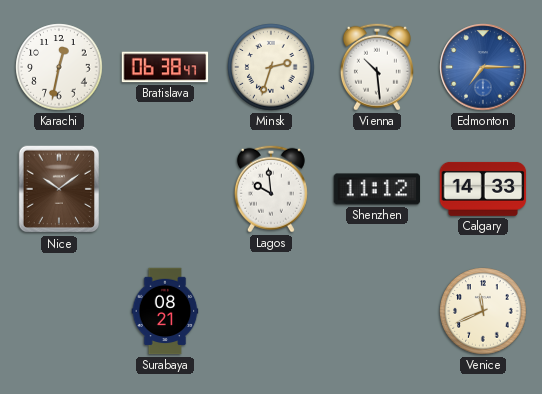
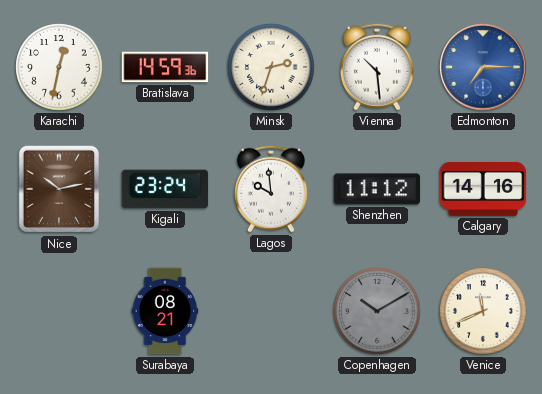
Bratislava: 06:38 -> 14:59
Nice: 10:09 -> 10:13
Kigali: none -> 23:24
Calgary: 14:33 -> 14:16
Copenhagen: none -> 10:10
